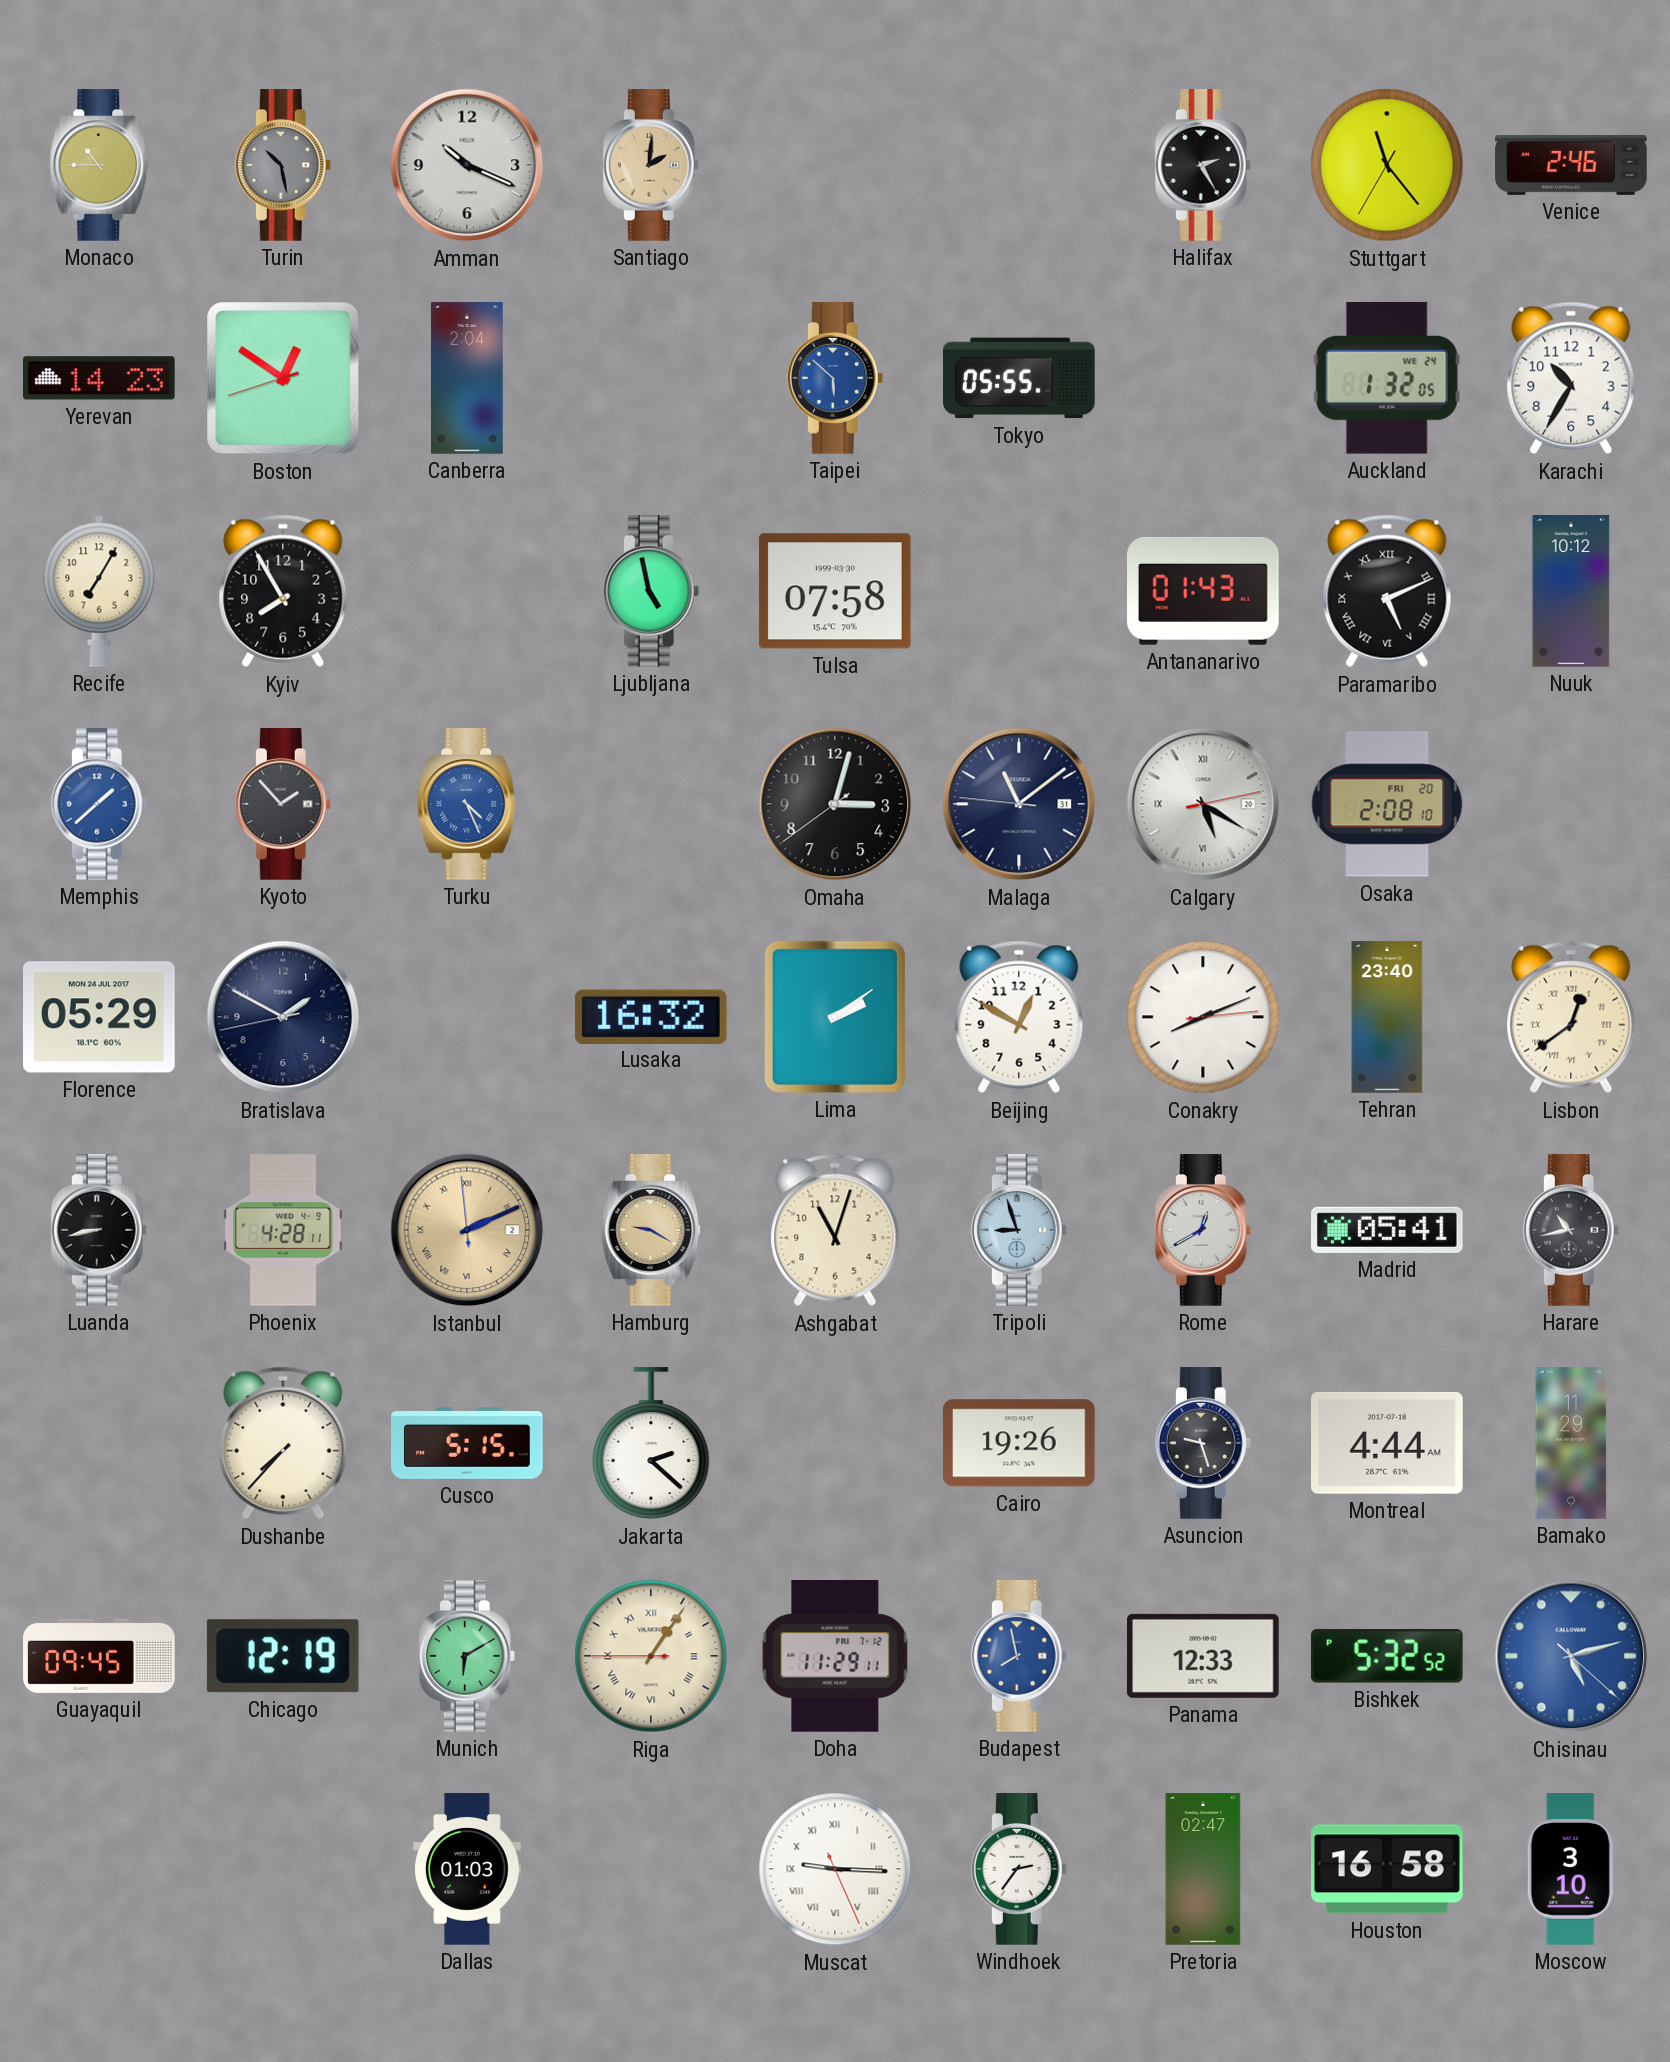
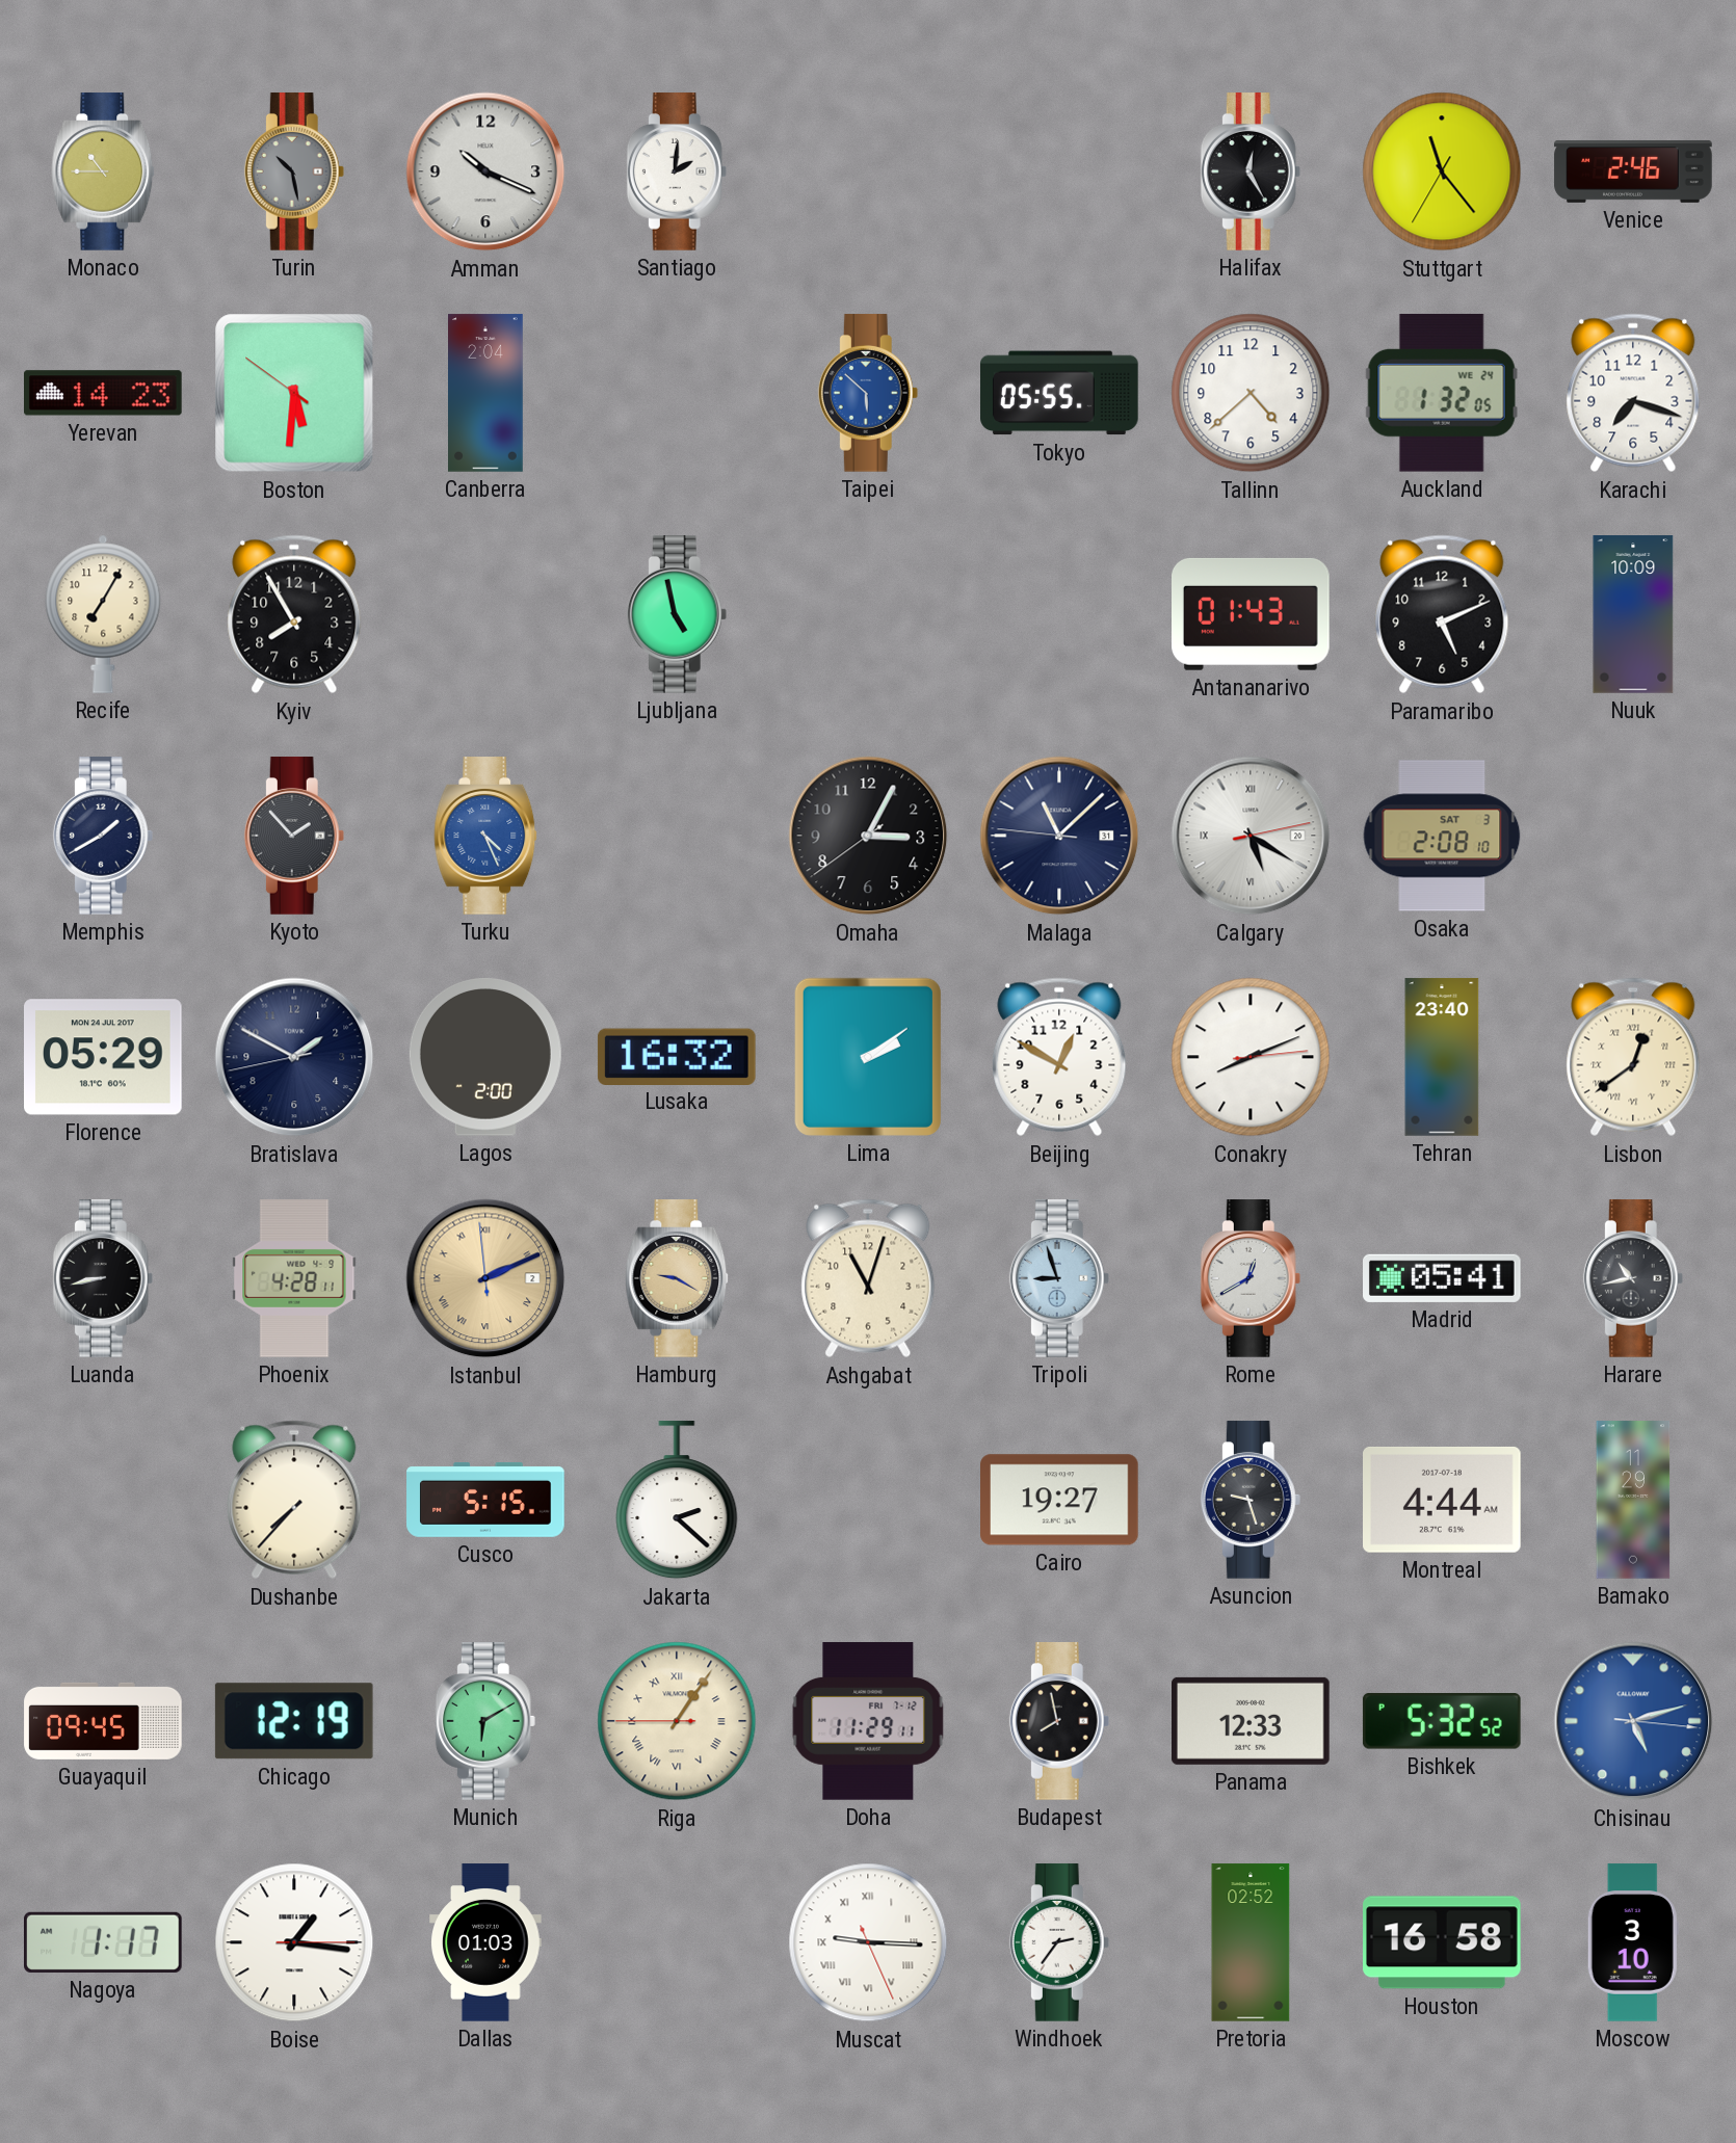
Santiago dial: champagne -> white
Halifax: 2:25 -> 12:25
Boston: 12:50 -> 5:30
Tallinn: none -> 4:38
Karachi: 10:35 -> 7:18
Tulsa: 07:58 -> none
Paramaribo numerals: Roman -> Arabic
Nuuk: 10:12 -> 10:09
Memphis: 1:38 -> 1:40
Memphis dial: blue -> navy
Omaha: 3:02 -> 3:04
Malaga: 11:08 -> 11:07
Osaka date: FRI 20 -> SAT 3
Lagos: none -> 2:00
Cairo: 19:26 -> 19:27
Budapest dial: blue -> black
Chisinau: 5:12:22 -> 5:12:16
Nagoya: none -> 1:17
Boise: none -> 1:16
Pretoria: 02:47 -> 02:52
